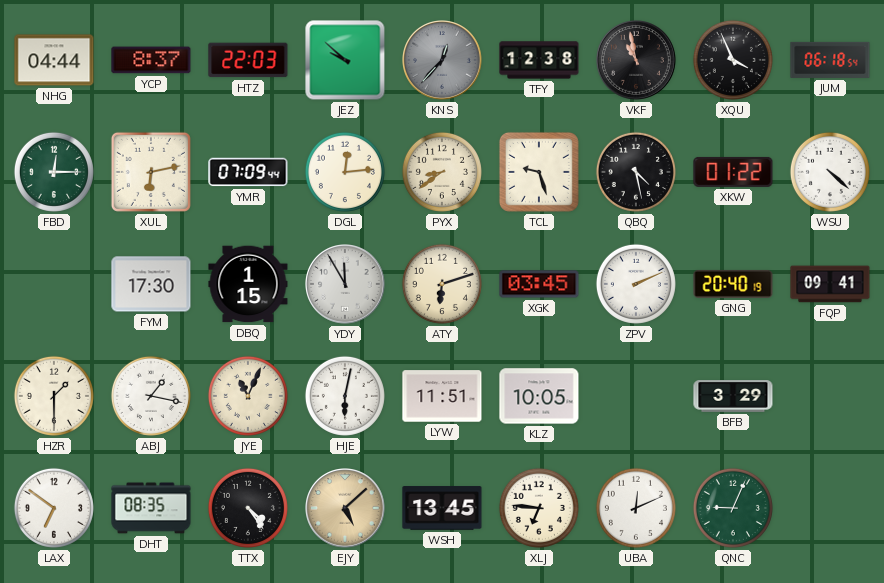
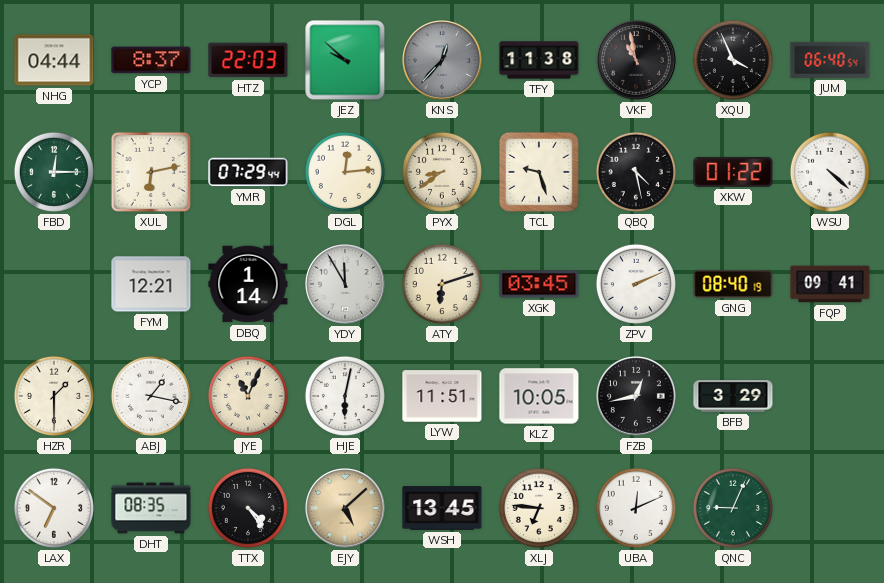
TFY: 12:38 -> 11:38
JUM: 06:18 -> 06:40
YMR: 07:09 -> 07:29
FYM: 17:30 -> 12:21
DBQ: 1:15 -> 1:14
GNG: 20:40 -> 08:40
FZB: none -> 12:43
